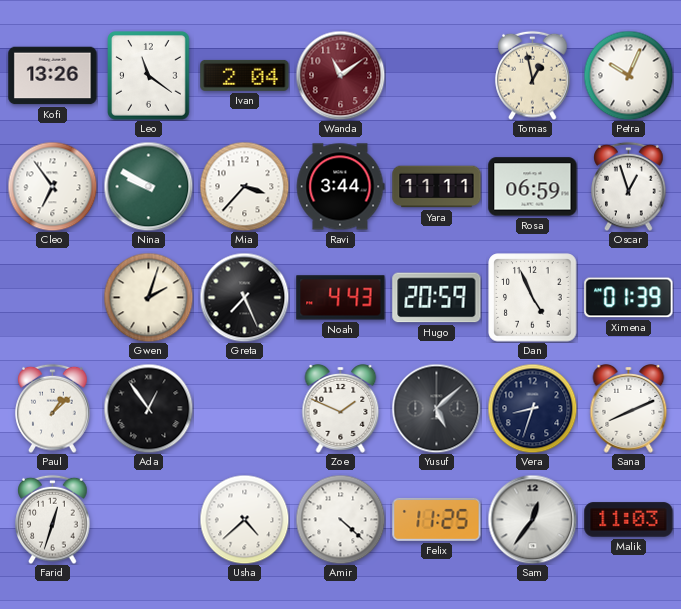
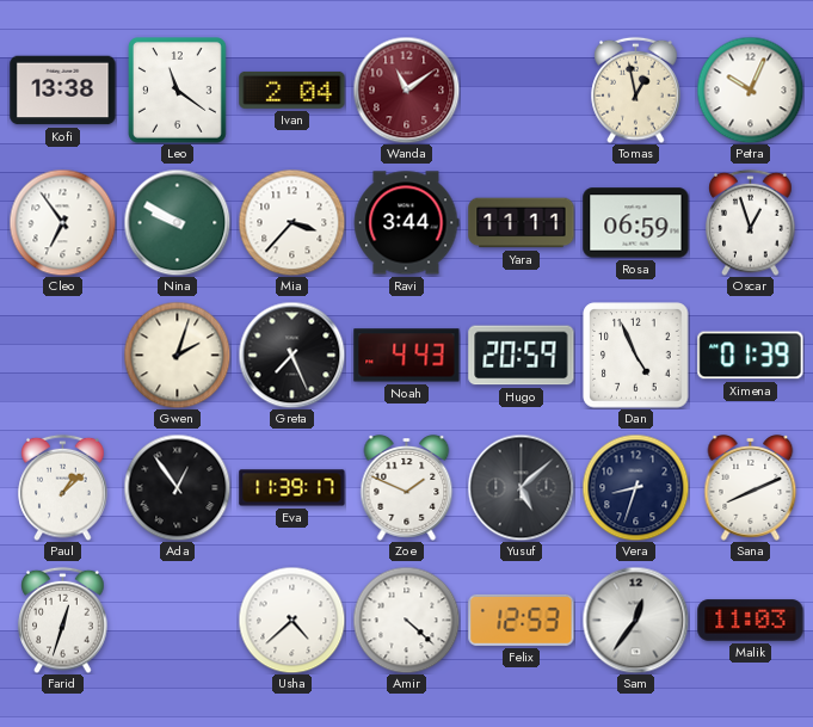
Kofi: 13:26 -> 13:38
Eva: none -> 11:39
Felix: 11:25 -> 12:53
